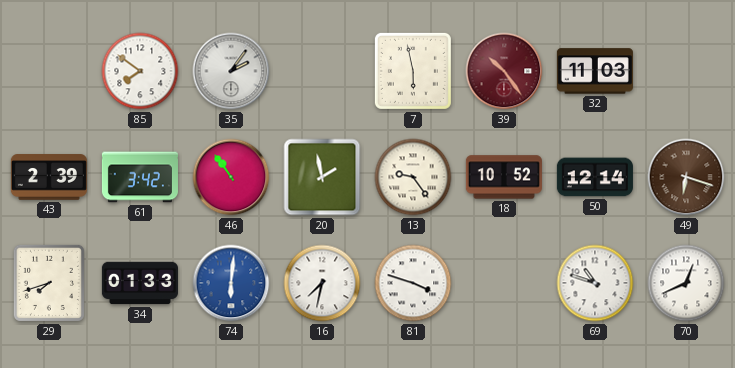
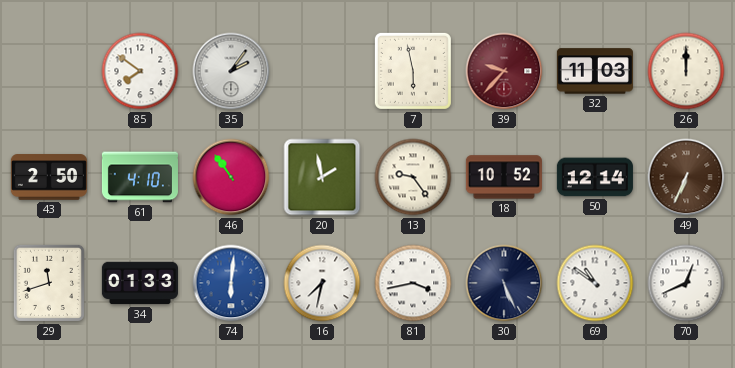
39: 10:24 -> 9:37
26: none -> 12:00
43: 2:39 -> 2:50
61: 3:42 -> 4:10
49: 6:18 -> 6:34
29: 7:42 -> 11:42
81: 3:48 -> 3:43
30: none -> 5:26
69: 10:48 -> 10:51
